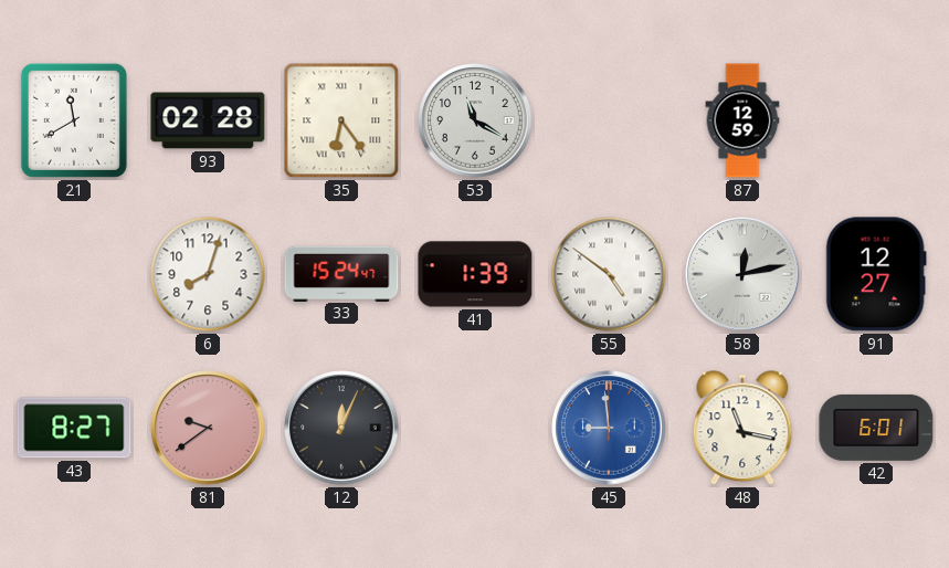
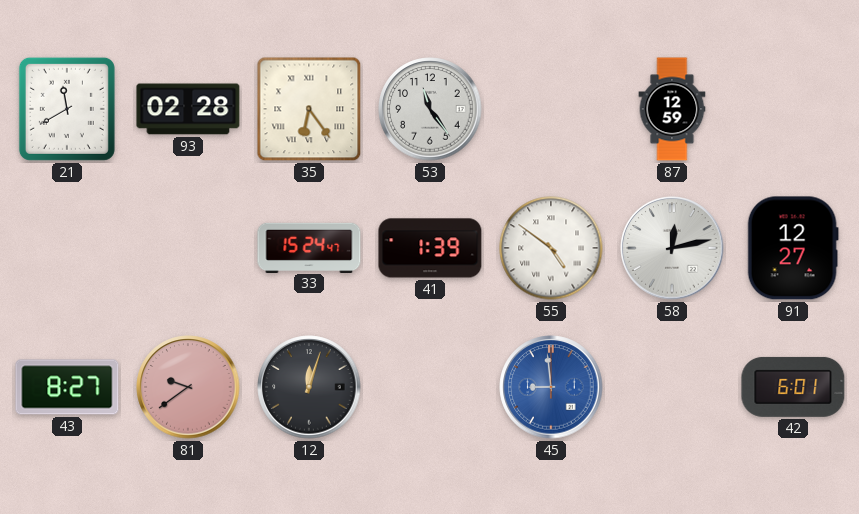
53: 11:20 -> 11:24
6: 8:03 -> none
12: 12:04 -> 12:03
48: 11:17 -> none
